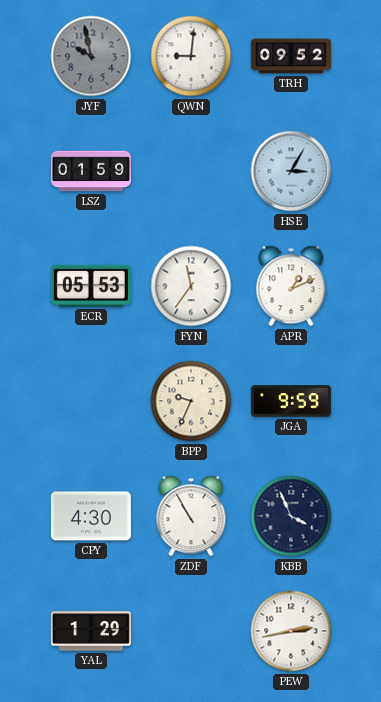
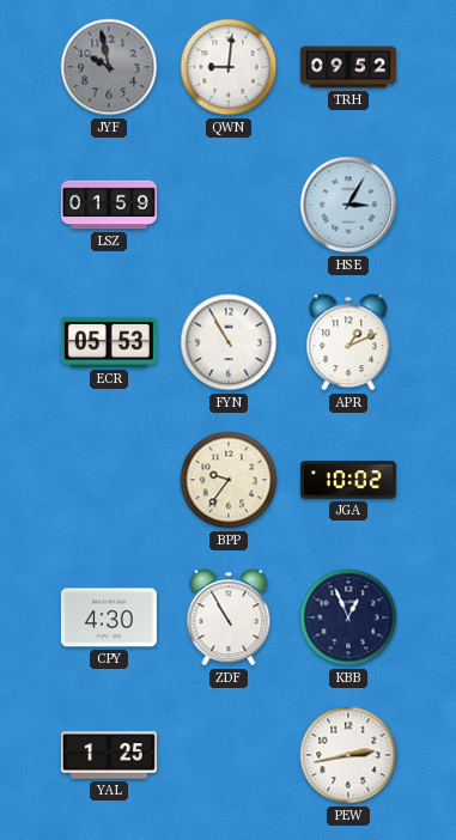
FYN: 11:36 -> 10:55
BPP: 9:34 -> 9:36
JGA: 9:59 -> 10:02
KBB: 3:56 -> 12:56
YAL: 1:29 -> 1:25
